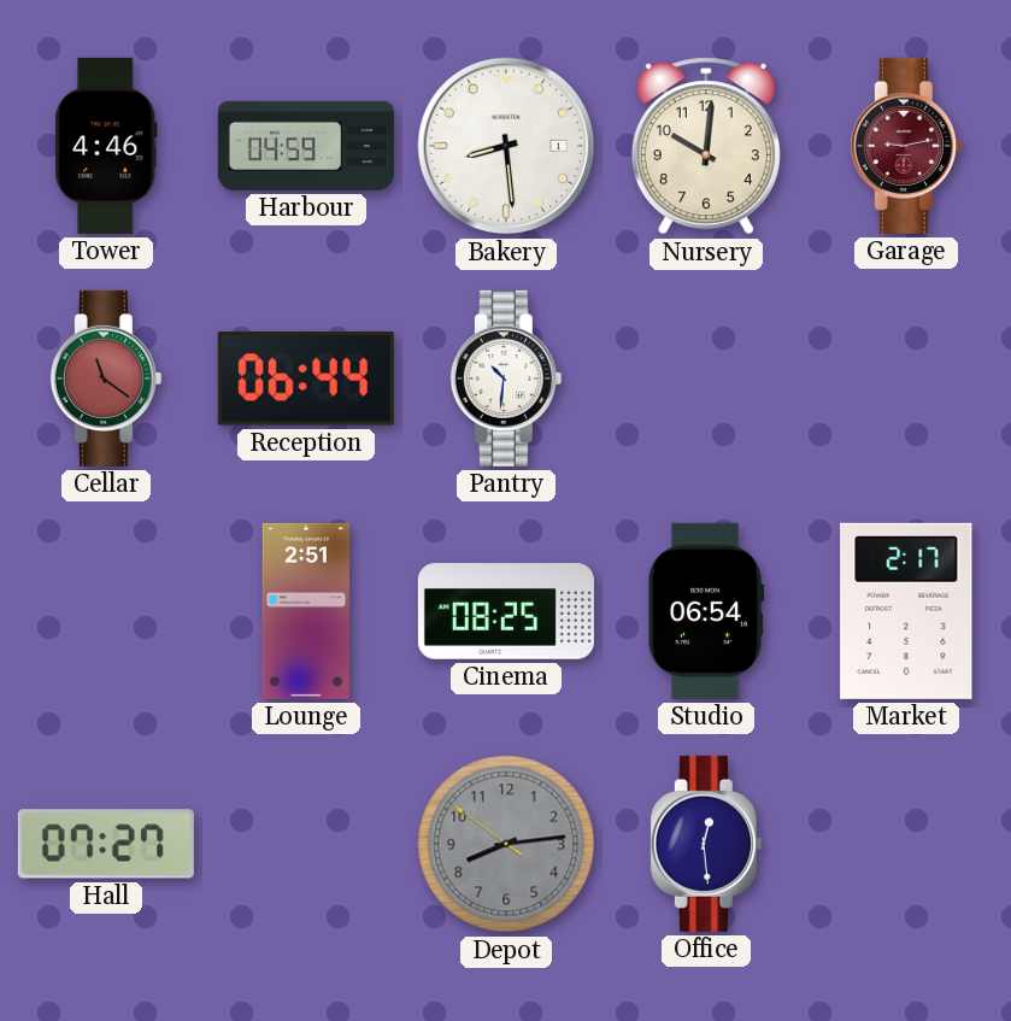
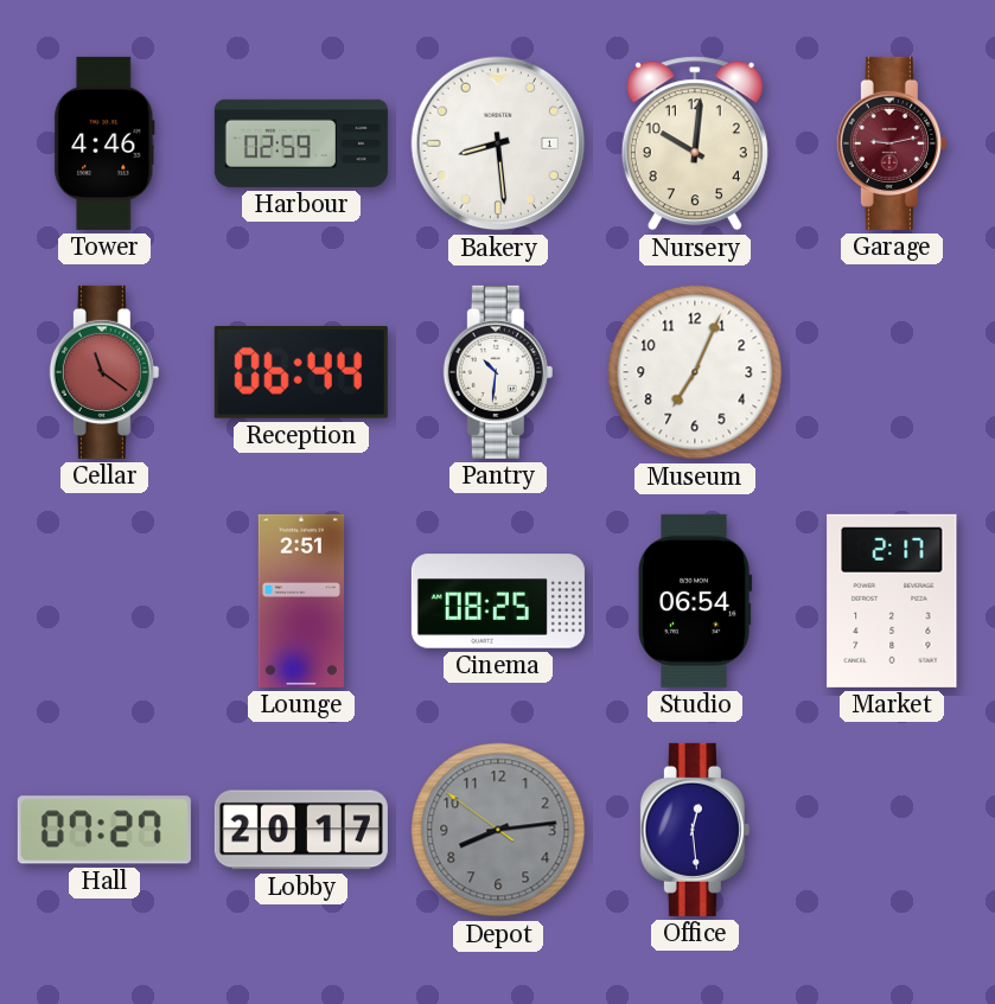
Harbour: 04:59 -> 02:59
Museum: none -> 7:04
Lobby: none -> 20:17
